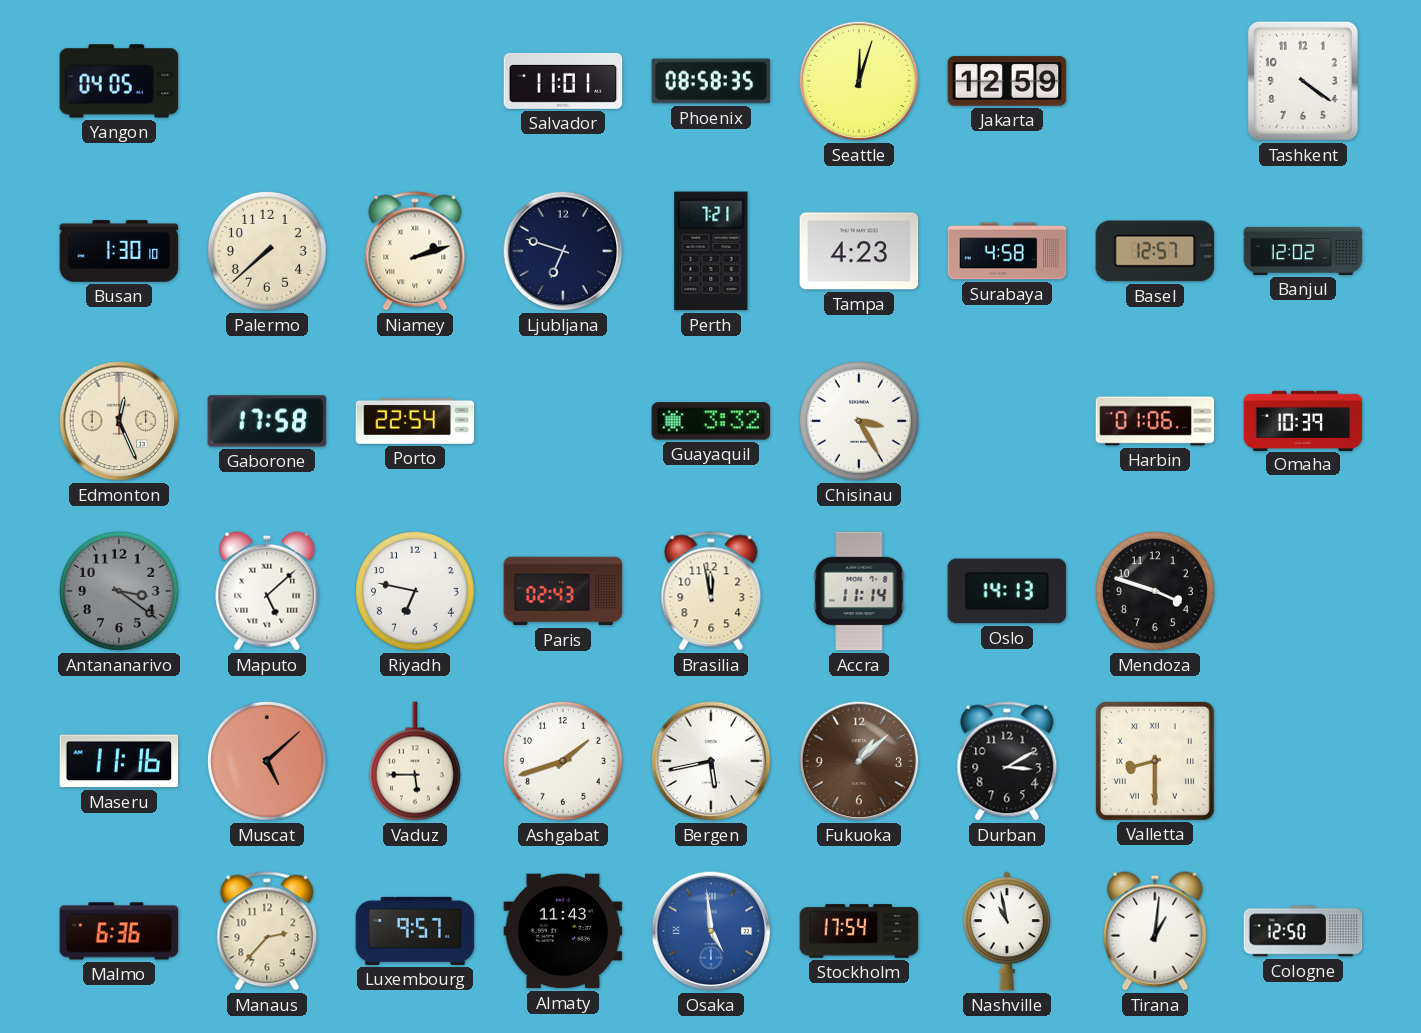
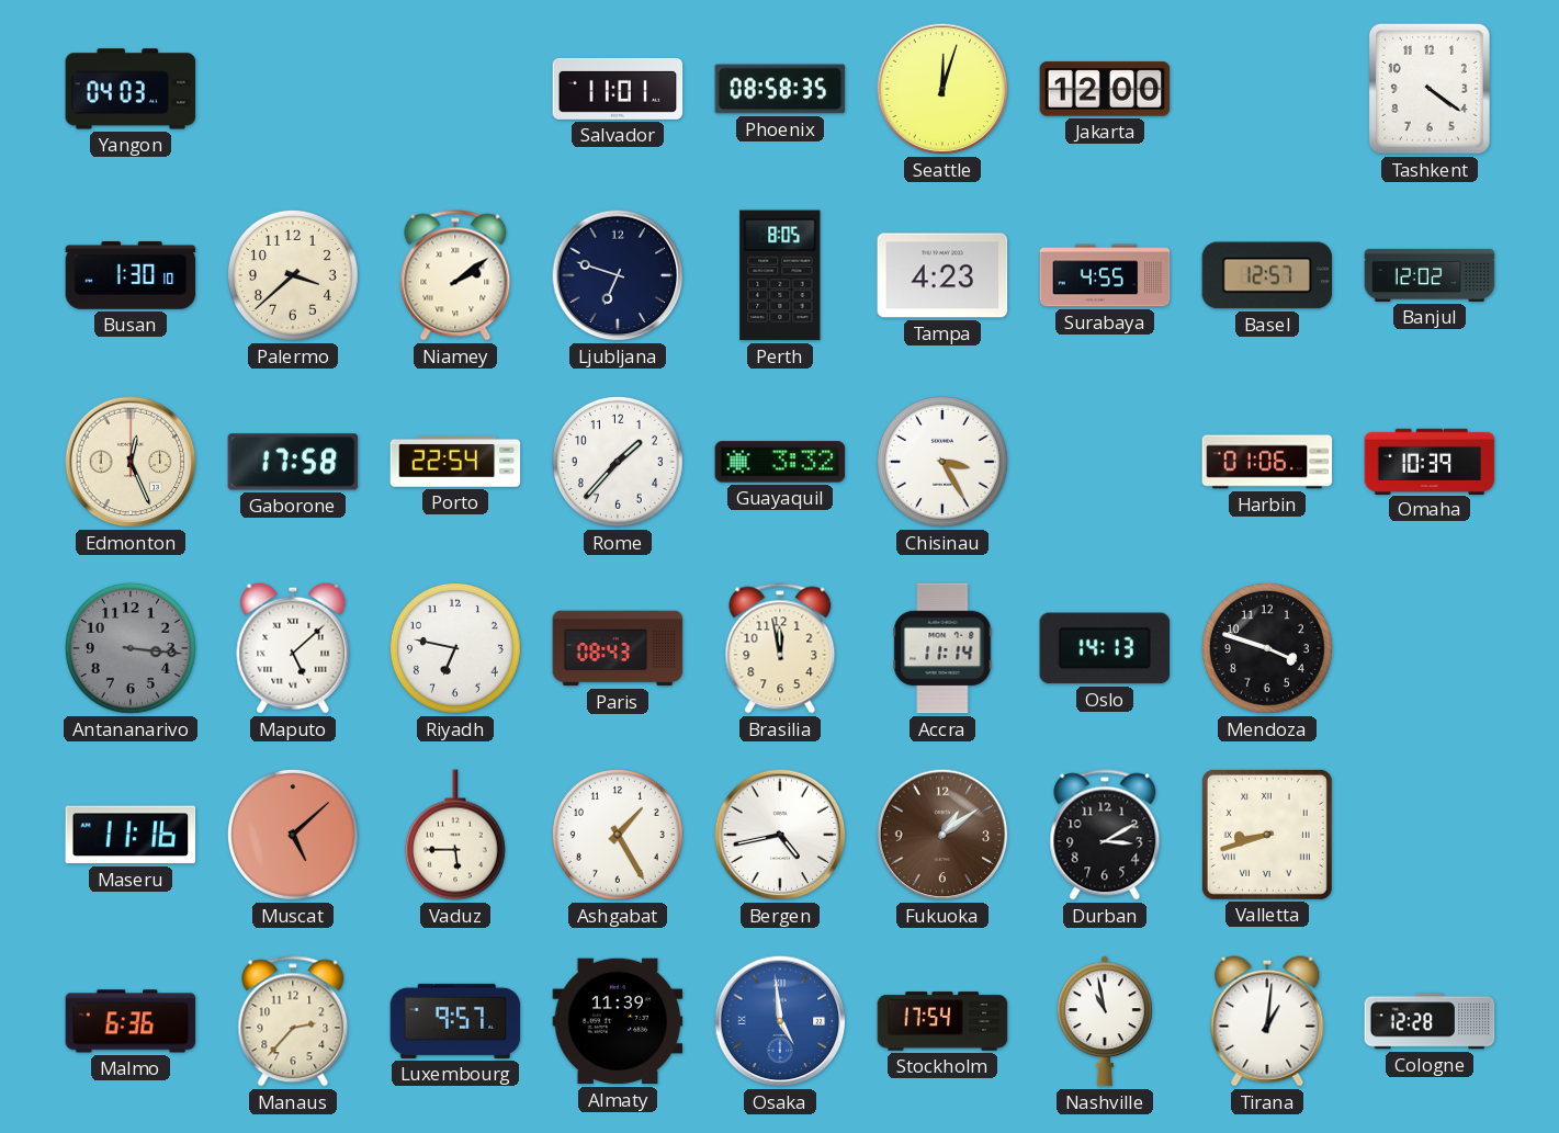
Yangon: 04:05 -> 04:03
Jakarta: 12:59 -> 12:00
Palermo: 7:38 -> 3:38
Niamey: 2:12 -> 2:09
Perth: 7:21 -> 8:05
Surabaya: 4:58 -> 4:55
Rome: none -> 1:37
Antananarivo: 3:21 -> 3:16
Paris: 02:43 -> 08:43
Ashgabat: 1:42 -> 1:25
Bergen: 5:43 -> 4:43
Fukuoka: 1:08 -> 1:09
Valletta: 8:30 -> 8:42
Almaty: 11:43 -> 11:39
Cologne: 12:50 -> 12:28
